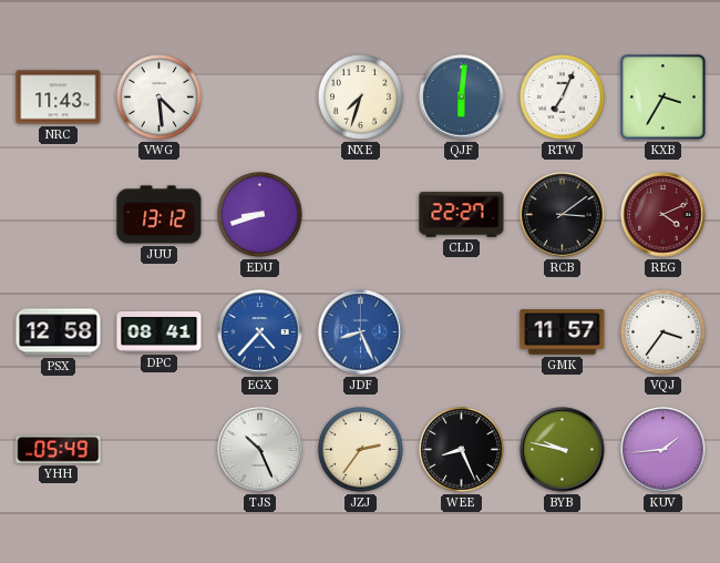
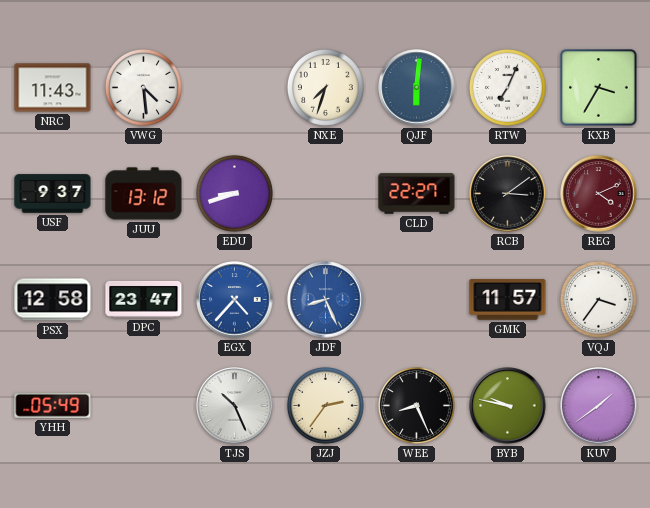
USF: none -> 9:37
DPC: 08:41 -> 23:47
KUV: 1:44 -> 1:39
